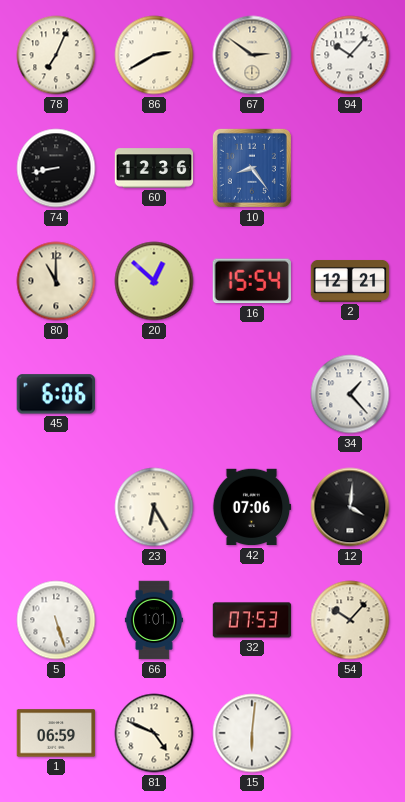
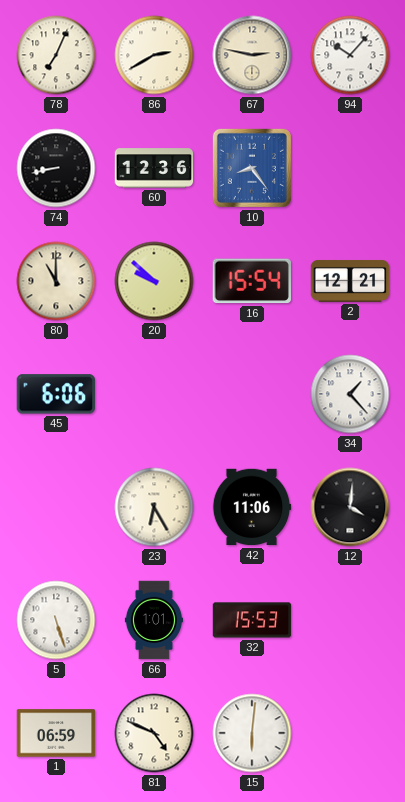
67: 2:51 -> 2:47
20: 12:52 -> 9:52
42: 07:06 -> 11:06
32: 07:53 -> 15:53
54: 10:07 -> none
